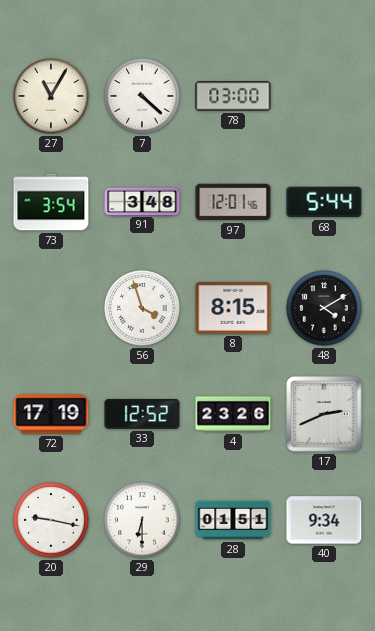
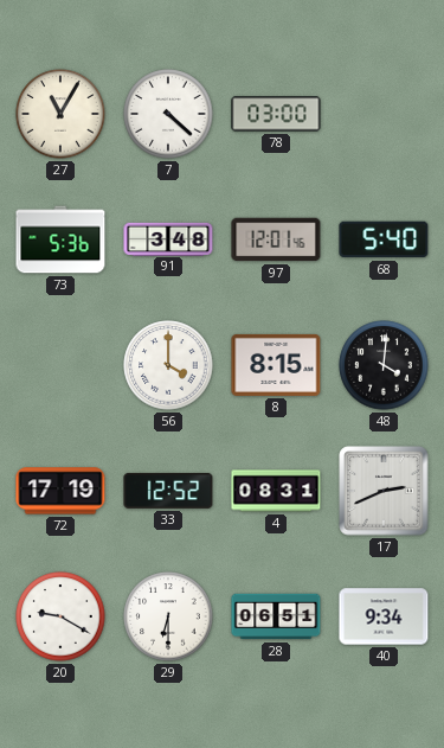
73: 3:54 -> 5:36
68: 5:44 -> 5:40
56: 3:57 -> 4:00
48: 4:10 -> 4:01
4: 23:26 -> 08:31
20: 9:17 -> 9:20
28: 01:51 -> 06:51
